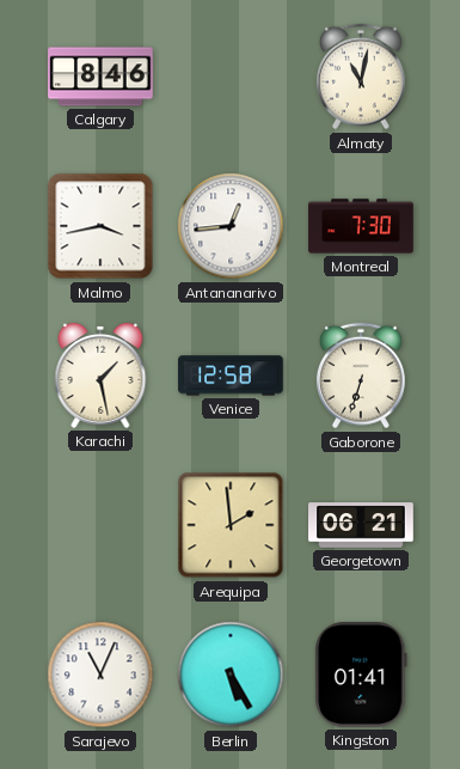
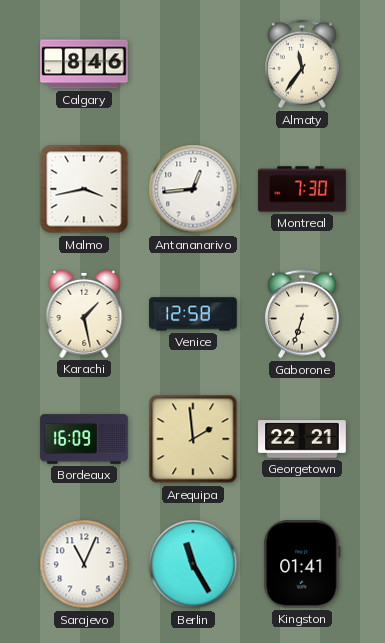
Almaty: 11:02 -> 11:36
Bordeaux: none -> 16:09
Georgetown: 06:21 -> 22:21
Berlin: 5:25 -> 11:25
